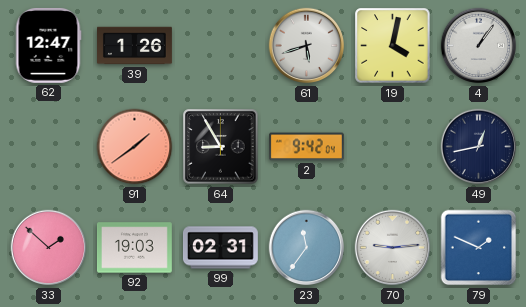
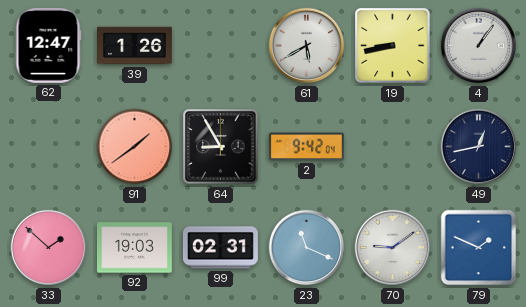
61: 5:42 -> 5:40
19: 4:02 -> 8:43
23: 11:36 -> 11:19
70: 9:14 -> 9:09
